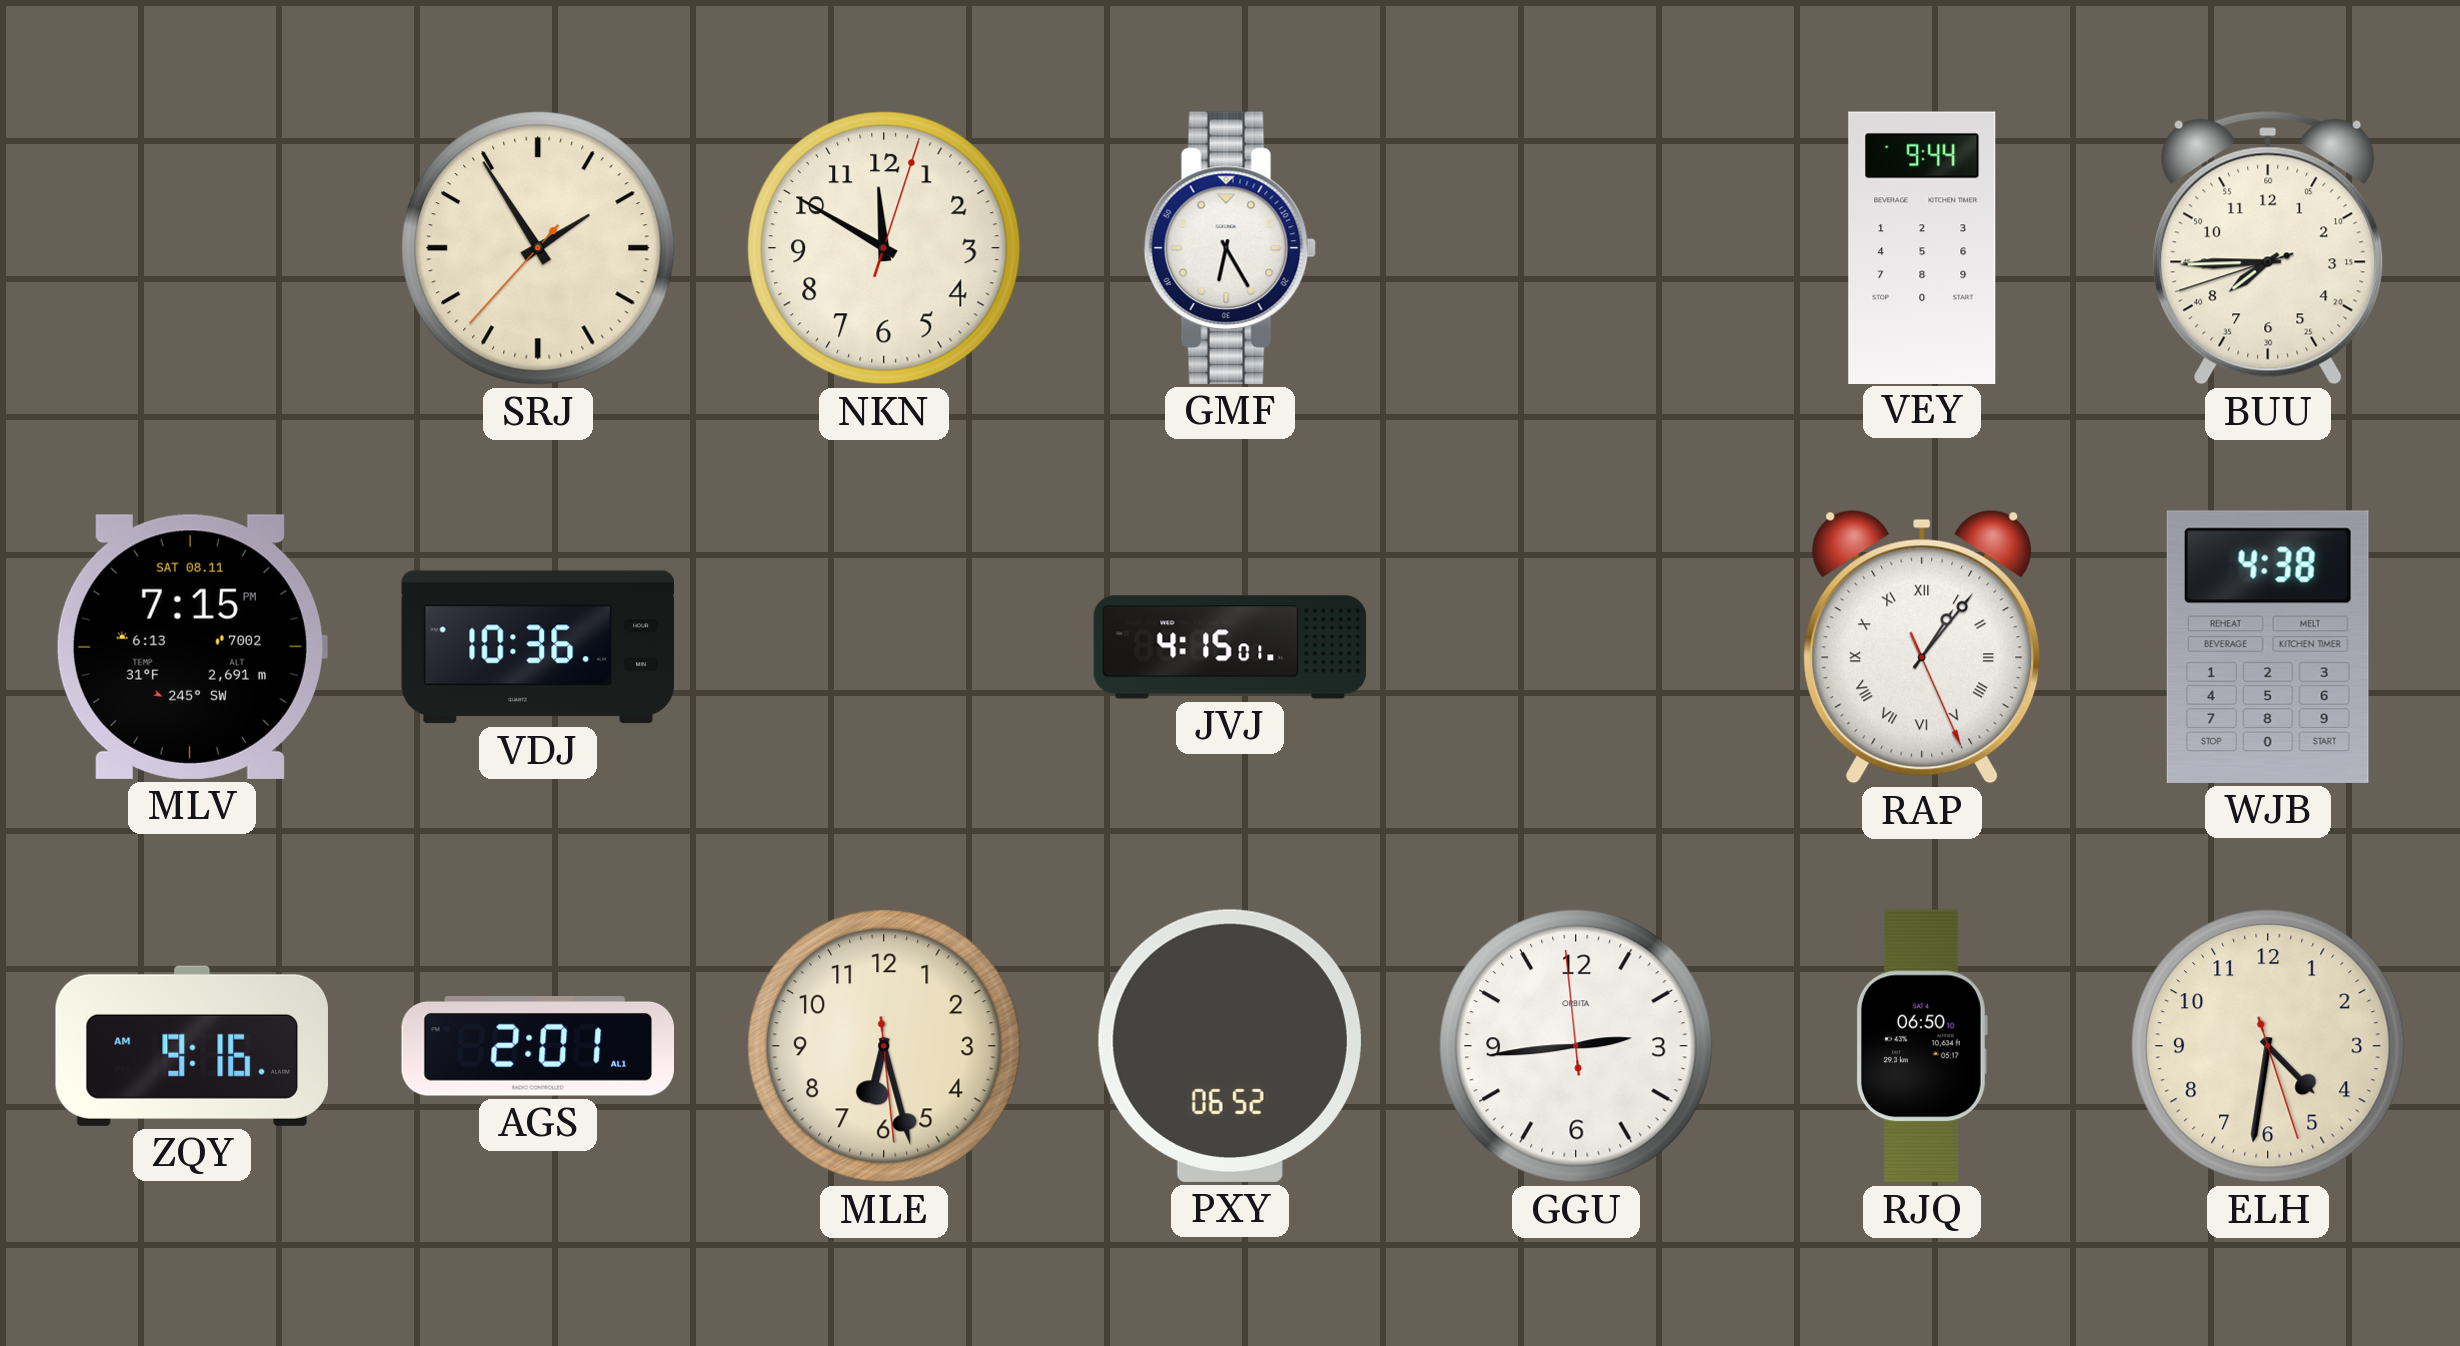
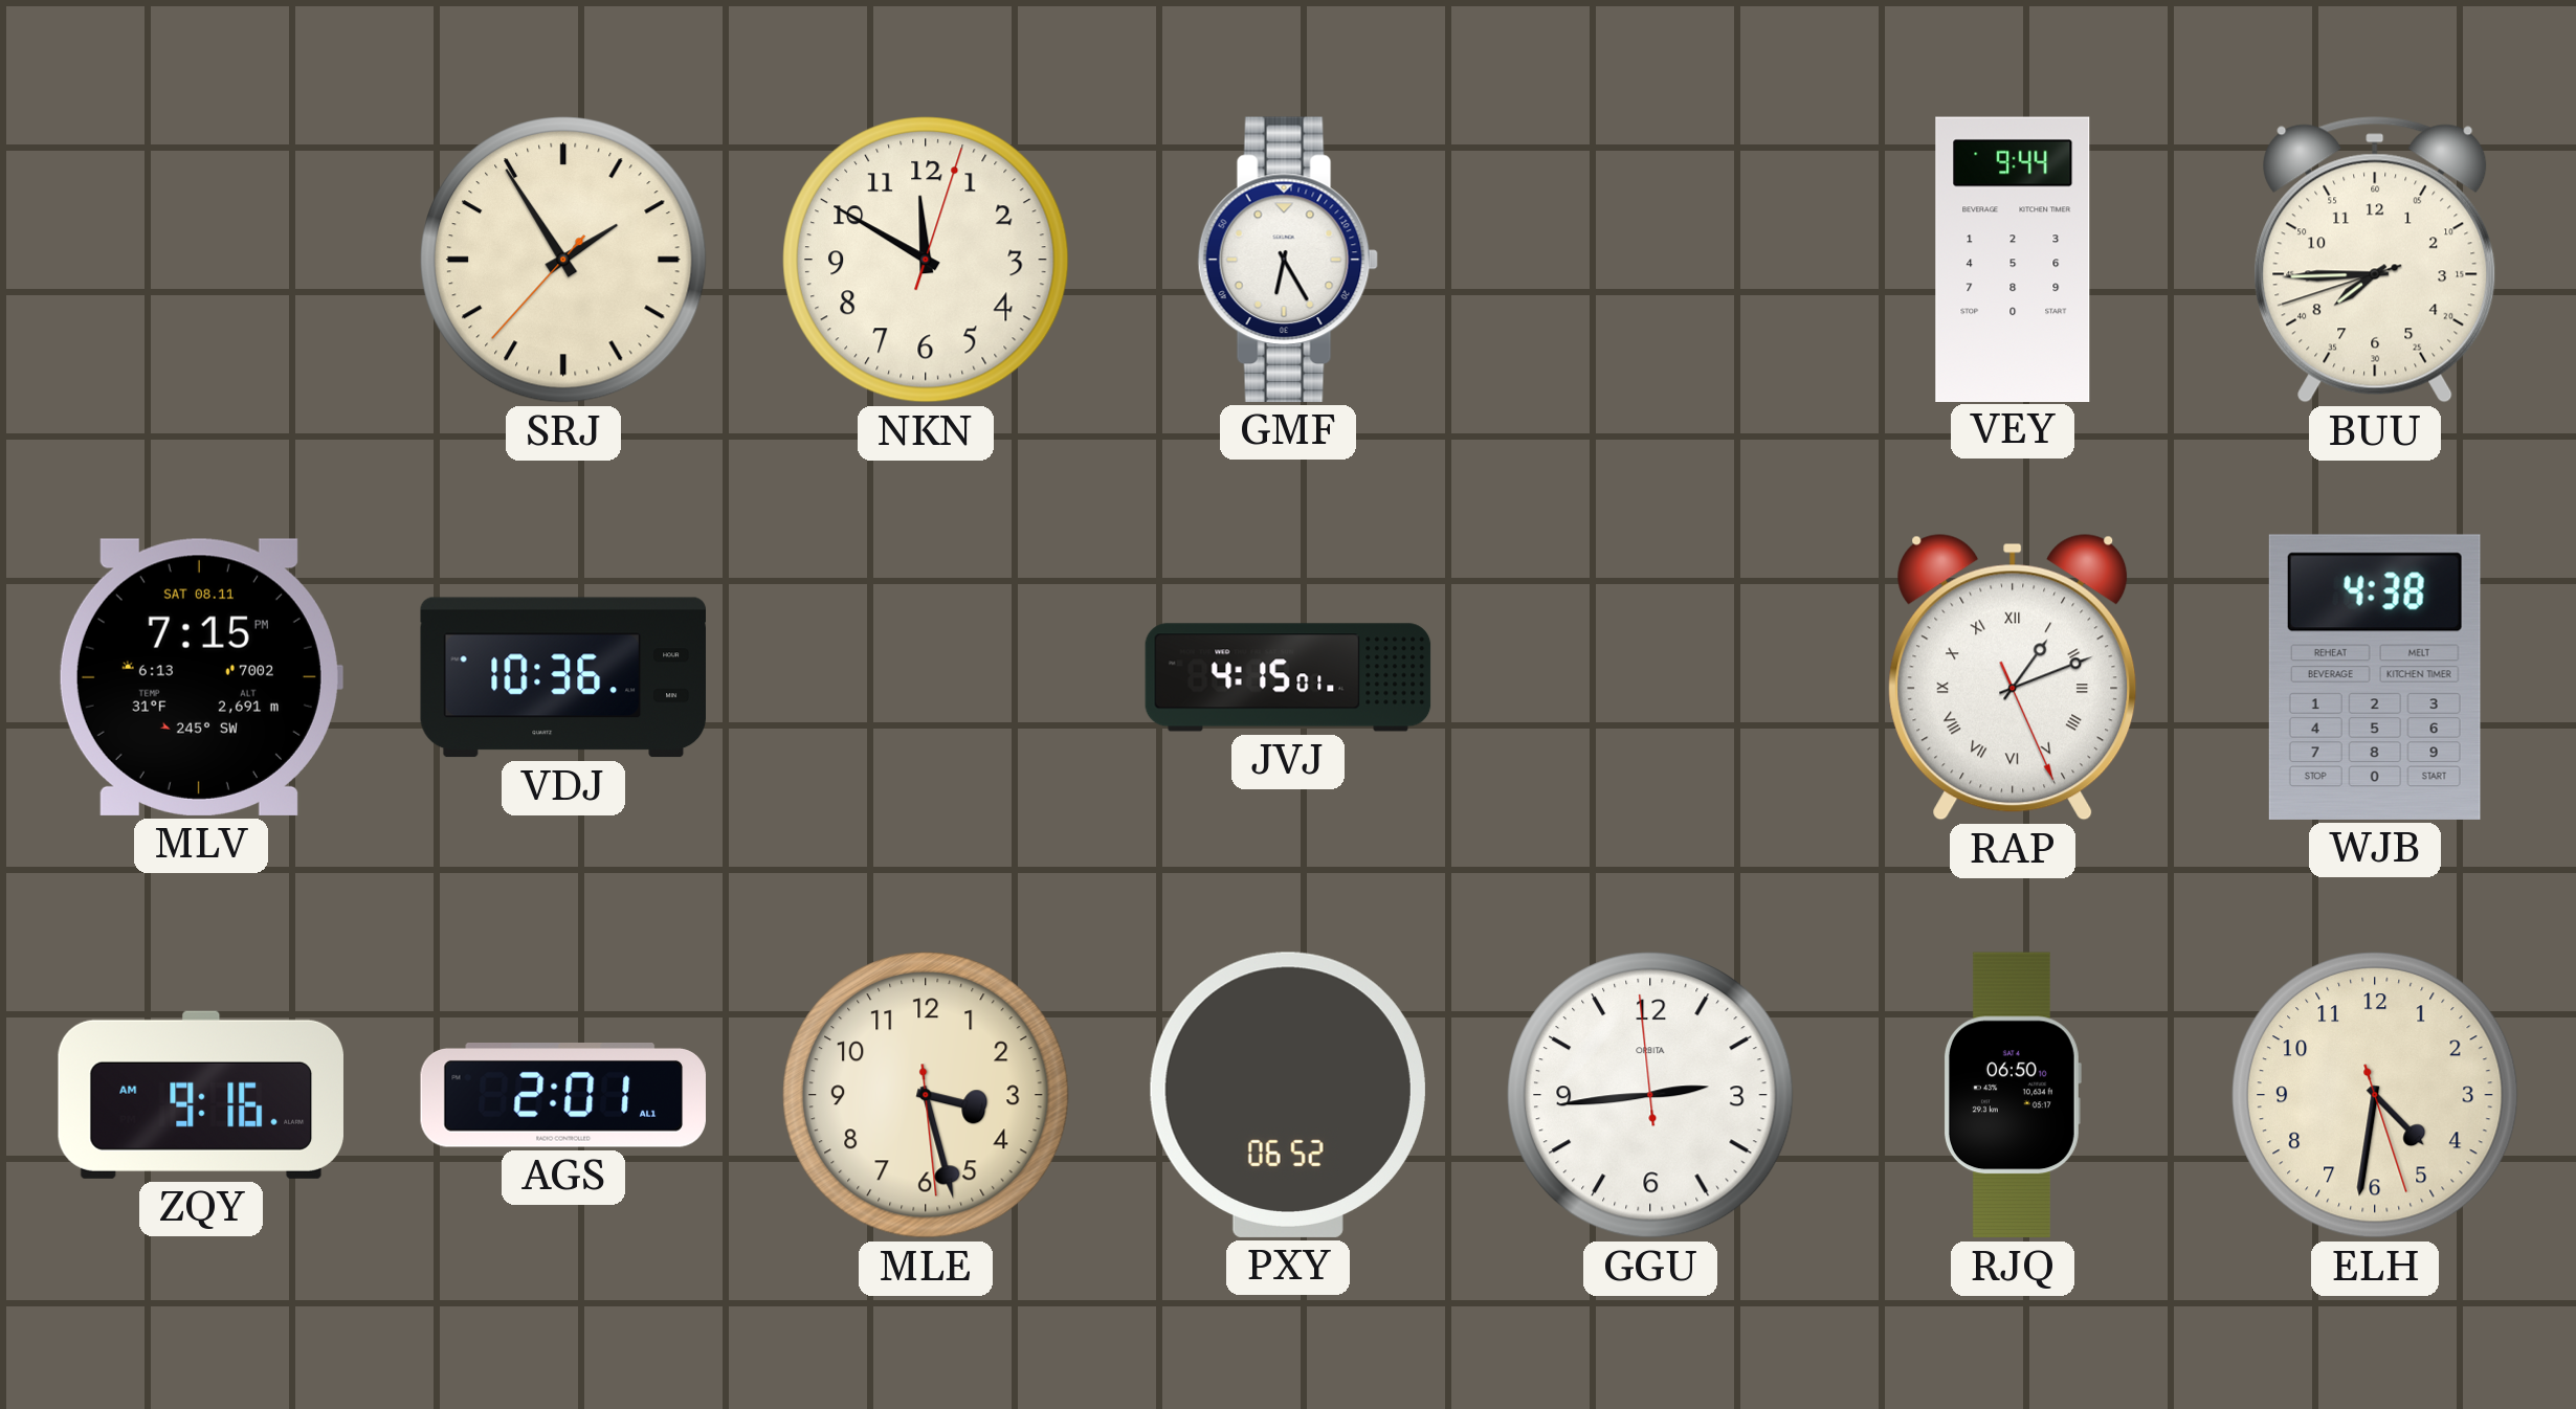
RAP: 1:06 -> 1:11
MLE: 6:27 -> 3:27
